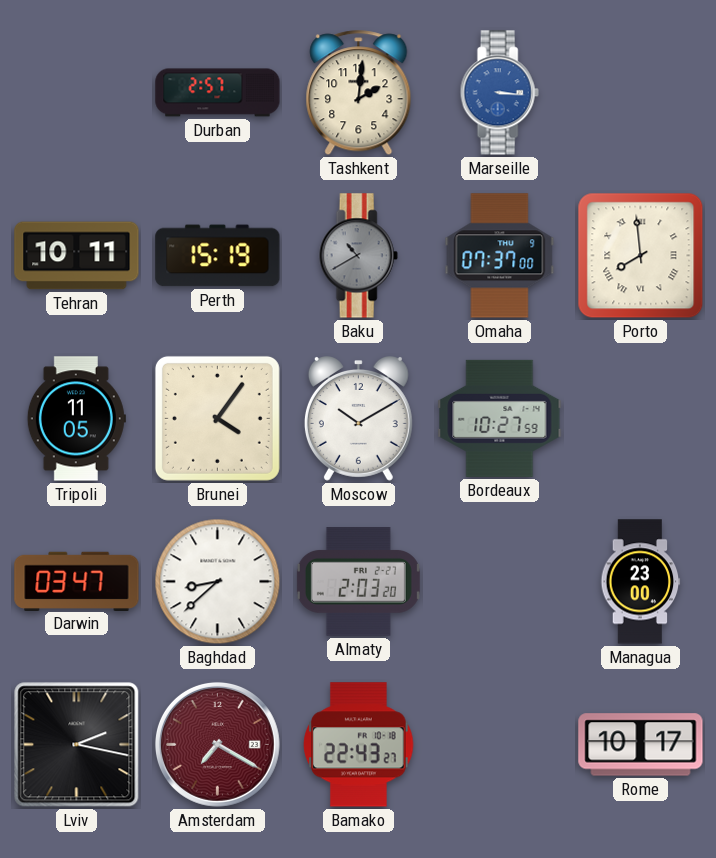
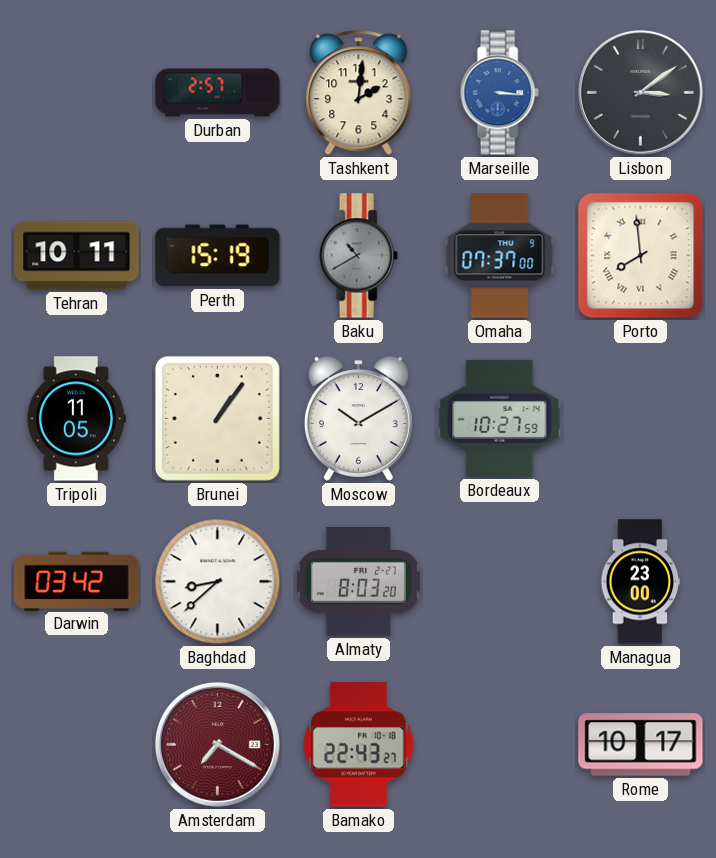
Lisbon: none -> 3:09
Brunei: 4:06 -> 1:06
Darwin: 03:47 -> 03:42
Almaty: 2:03 -> 8:03
Lviv: 2:17 -> none
